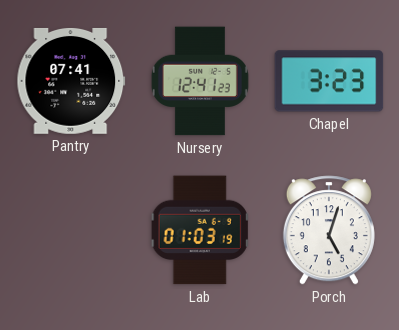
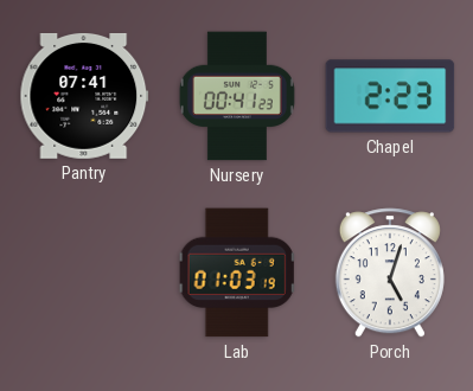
Nursery: 12:41 -> 00:41
Chapel: 3:23 -> 2:23
